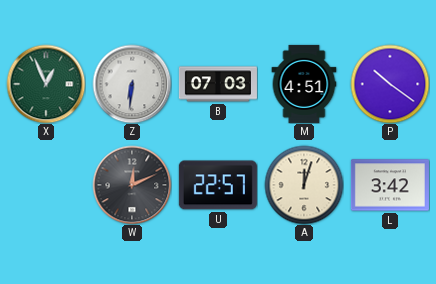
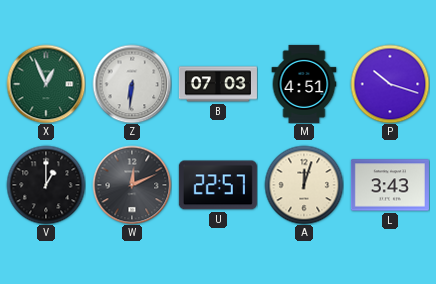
P: 10:21 -> 10:18
V: none -> 1:00
L: 3:42 -> 3:43
